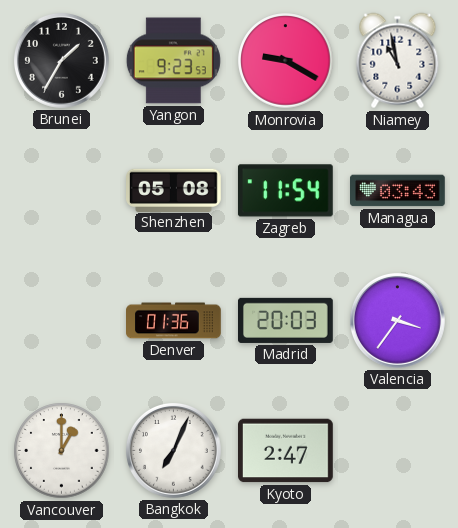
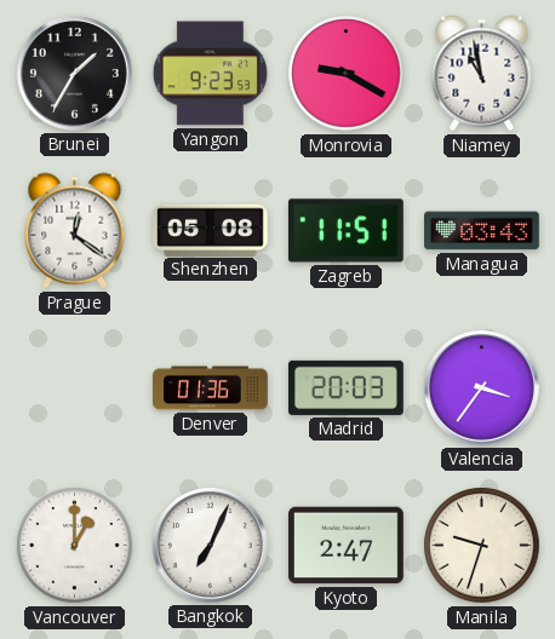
Prague: none -> 12:21
Zagreb: 11:54 -> 11:51
Manila: none -> 9:33
